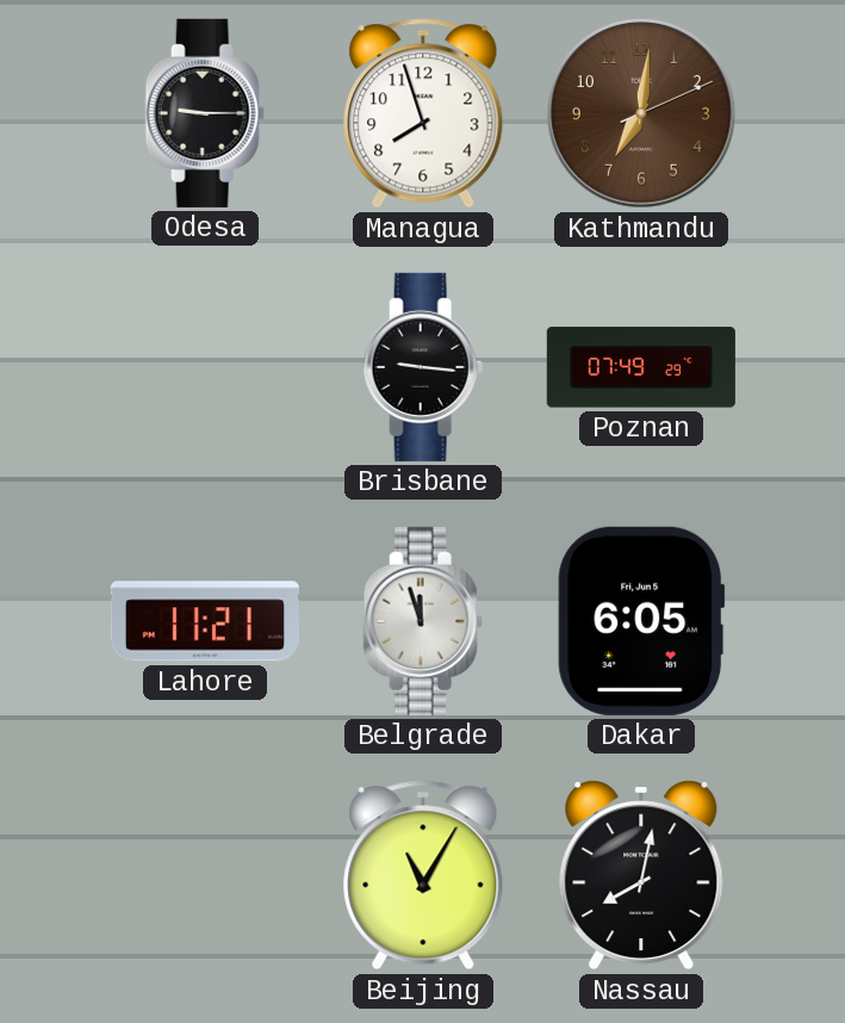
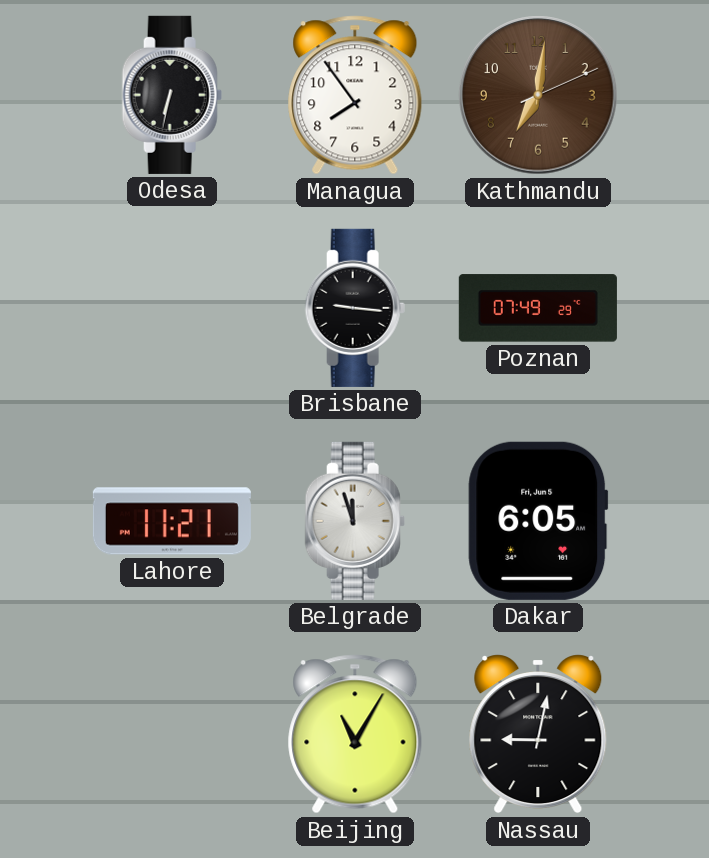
Odesa: 9:15 -> 6:32
Managua: 7:57 -> 7:54
Nassau: 8:02 -> 9:02
